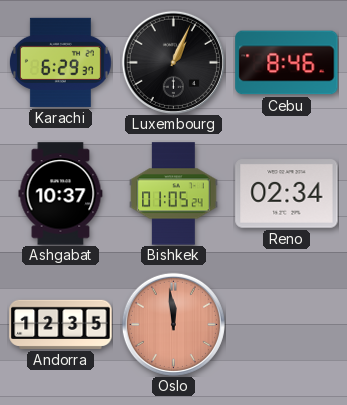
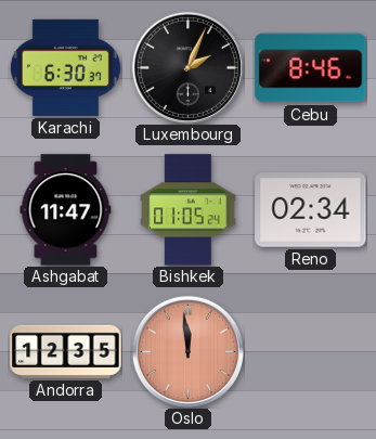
Karachi: 6:29 -> 6:30
Luxembourg: 1:04 -> 2:04
Ashgabat: 10:37 -> 11:47
